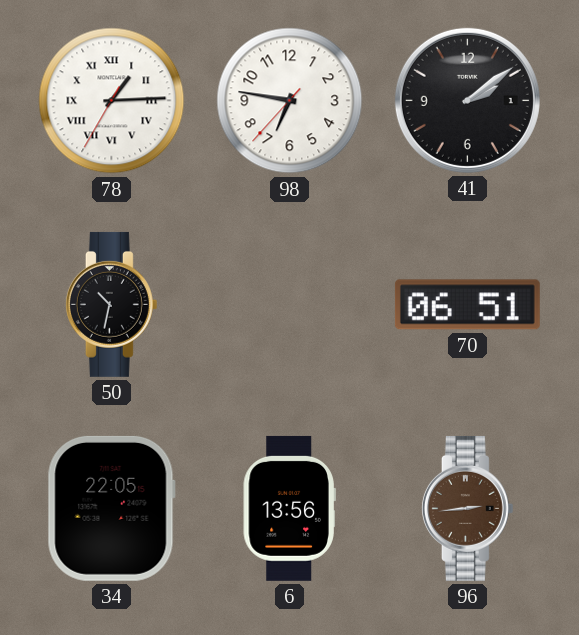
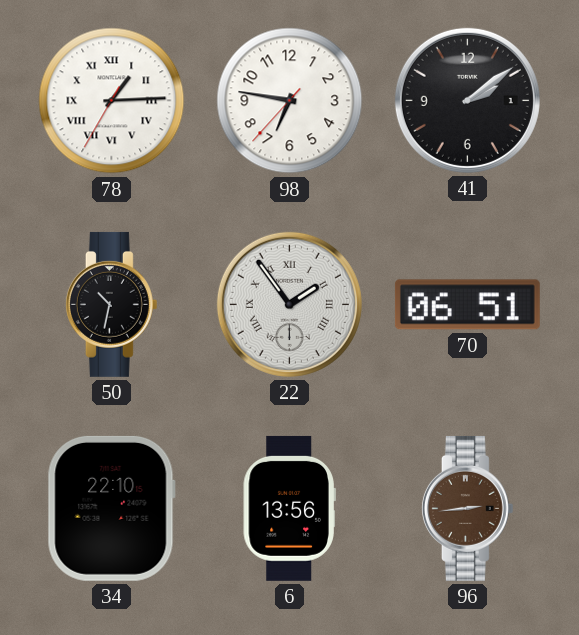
22: none -> 1:54
34: 22:05 -> 22:10
